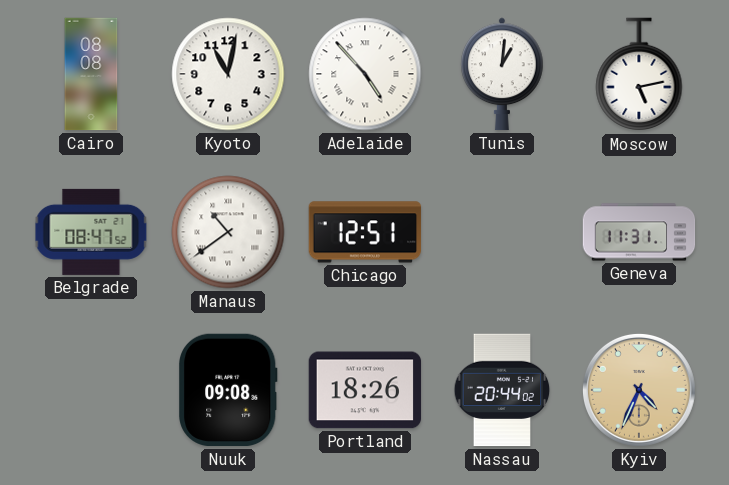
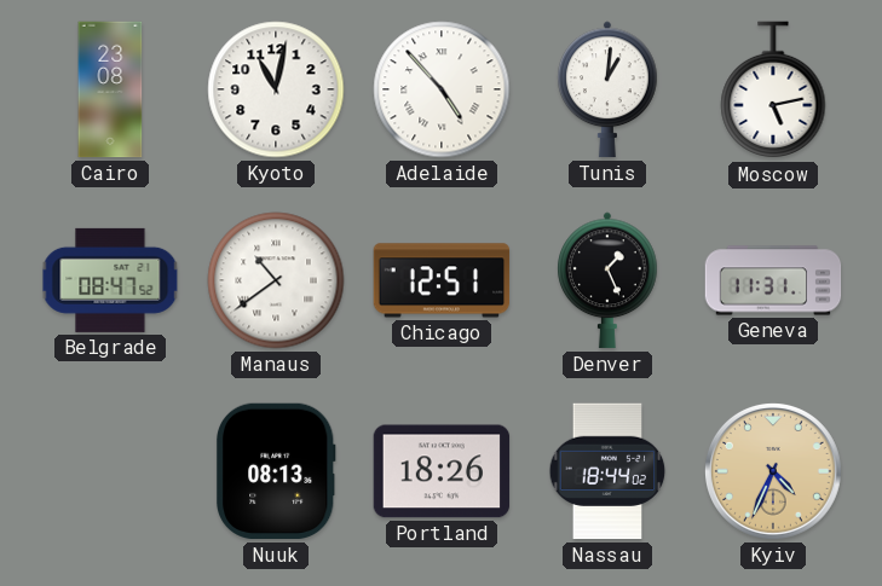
Cairo: 08:08 -> 23:08
Denver: none -> 1:26
Nuuk: 09:08 -> 08:13
Nassau: 20:44 -> 18:44
